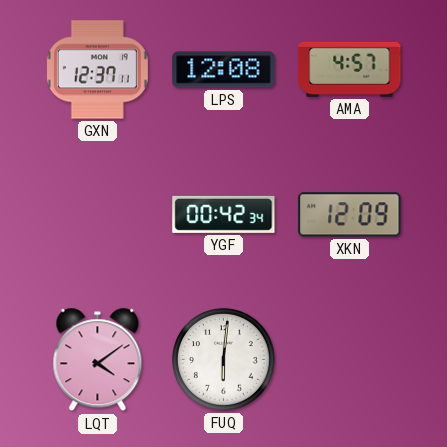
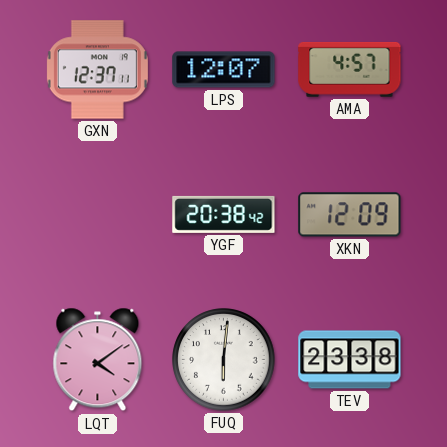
LPS: 12:08 -> 12:07
YGF: 00:42 -> 20:38
TEV: none -> 23:38
